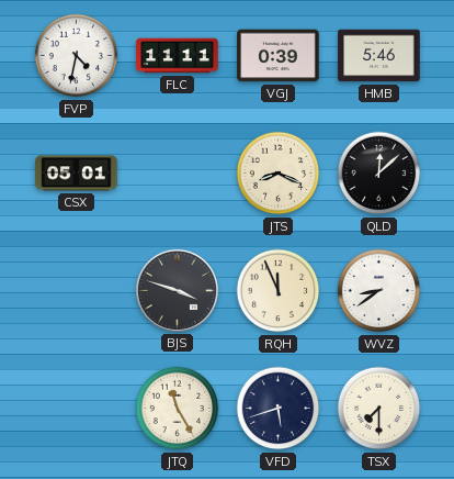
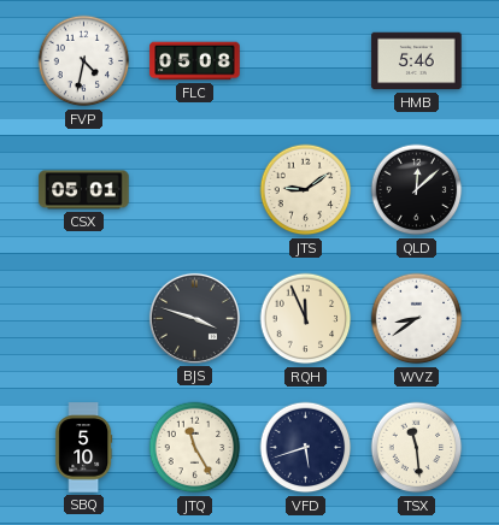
FLC: 11:11 -> 05:08
VGJ: 0:39 -> none
JTS: 8:19 -> 9:09
SBQ: none -> 5:10
TSX: 7:30 -> 11:29
